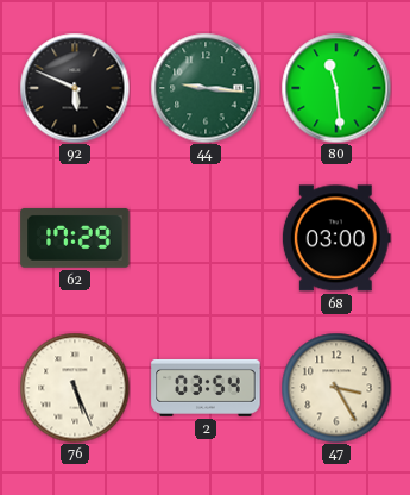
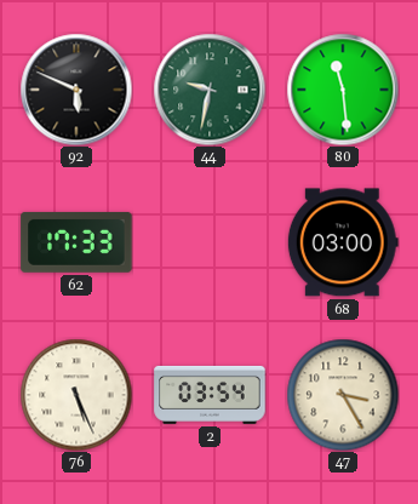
44: 9:16 -> 9:32
62: 17:29 -> 17:33
